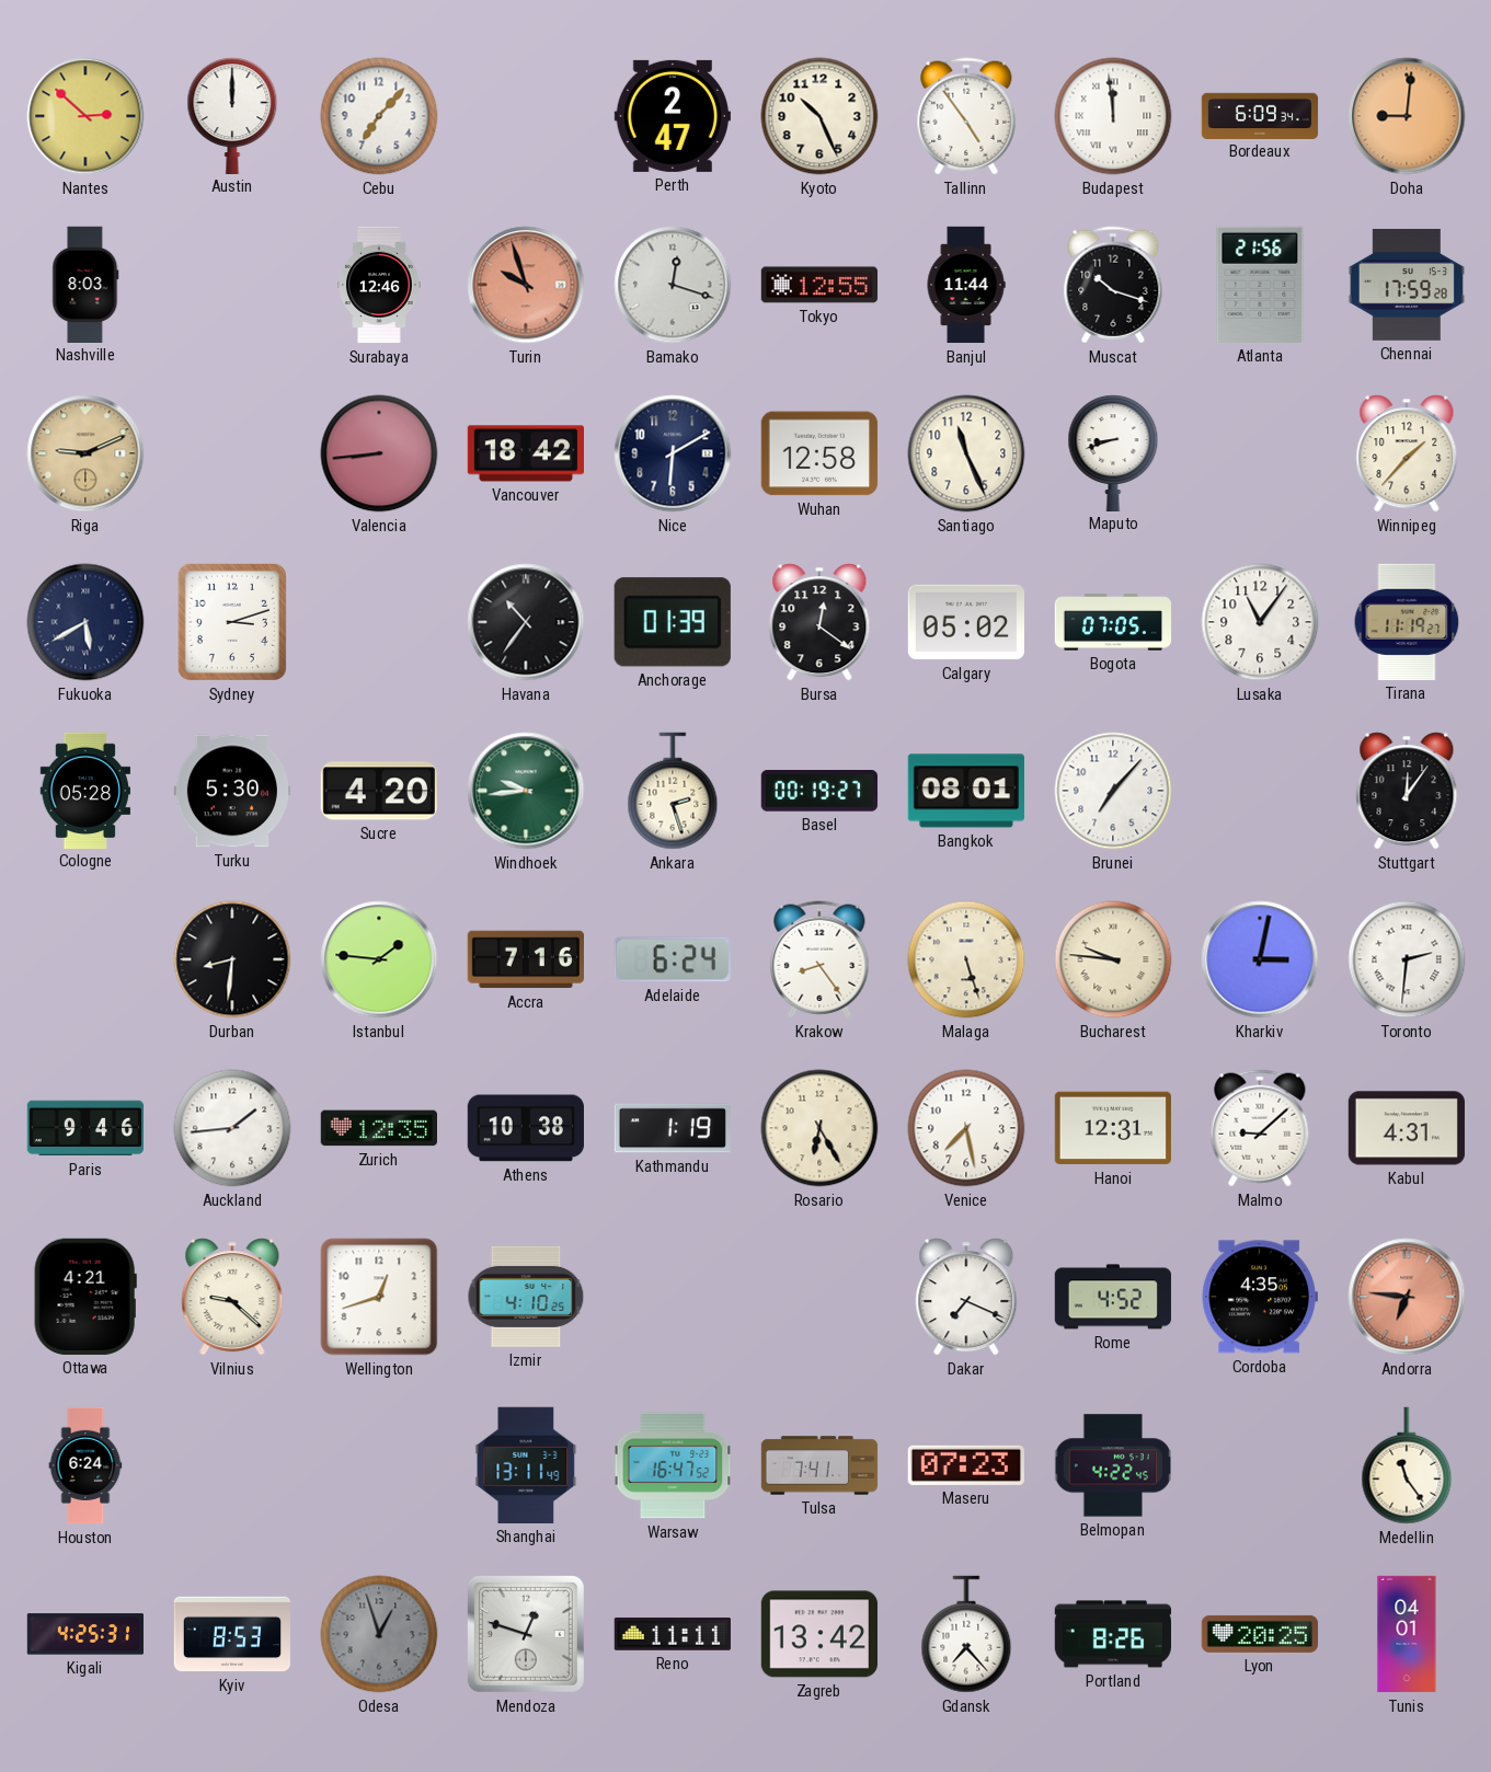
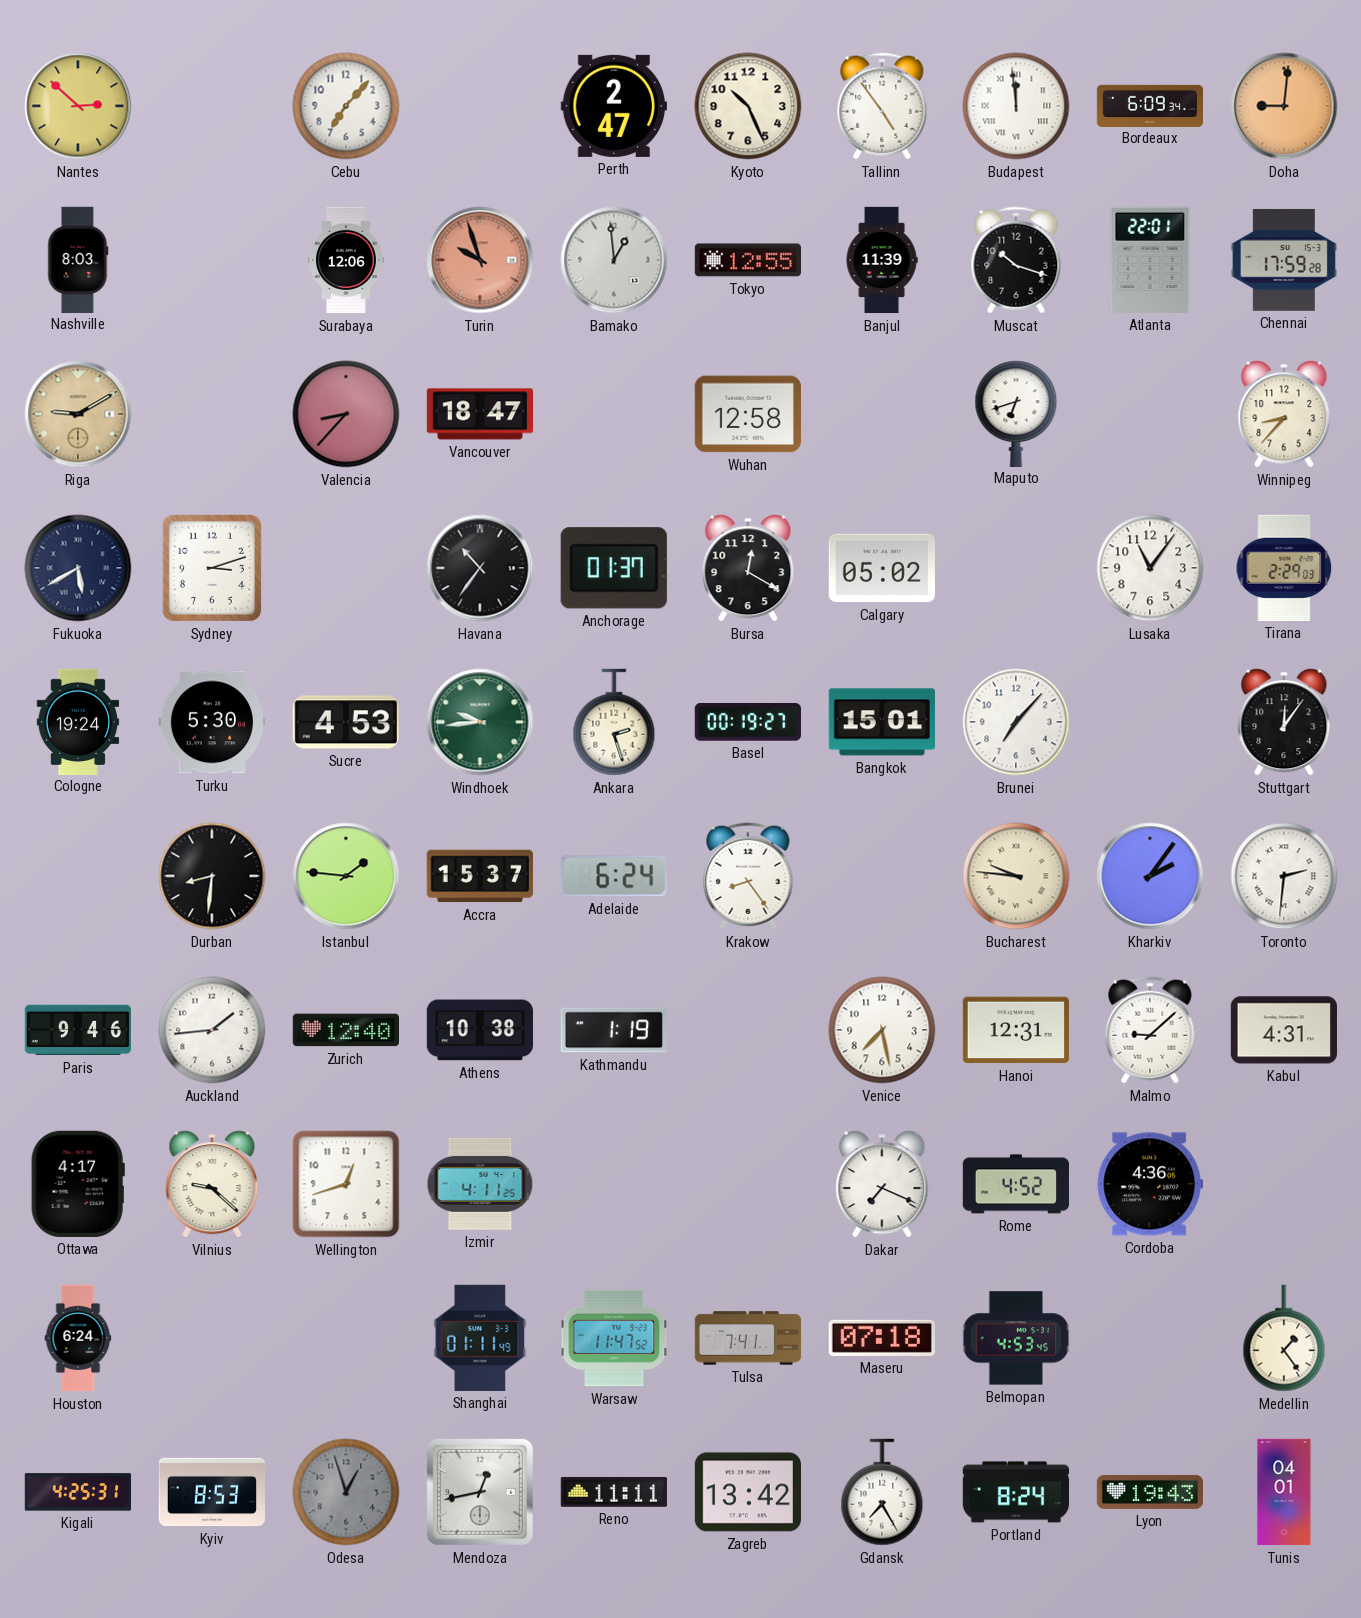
Austin: 12:00 -> none
Surabaya: 12:46 -> 12:06
Bamako: 12:18 -> 12:59
Banjul: 11:44 -> 11:39
Atlanta: 21:56 -> 22:01
Riga: 9:11 -> 9:10
Valencia: 8:44 -> 8:37
Vancouver: 18:42 -> 18:47
Nice: 6:10 -> none
Santiago: 11:26 -> none
Maputo: 8:42 -> 6:42
Winnipeg: 1:37 -> 8:37
Anchorage: 01:39 -> 01:37
Bursa: 12:21 -> 12:20
Bogota: 07:05 -> none
Tirana: 11:19 -> 2:29
Cologne: 05:28 -> 19:24
Sucre: 4:20 -> 4:53
Bangkok: 08:01 -> 15:01
Accra: 7:16 -> 15:37
Malaga: 5:27 -> none
Kharkiv: 3:02 -> 2:06
Zurich: 12:35 -> 12:40
Rosario: 6:25 -> none
Ottawa: 4:21 -> 4:17
Izmir: 4:10 -> 4:11
Cordoba: 4:35 -> 4:36
Andorra: 6:46 -> none
Shanghai: 13:11 -> 01:11
Warsaw: 16:47 -> 11:47
Maseru: 07:23 -> 07:18
Belmopan: 4:22 -> 4:53
Medellin: 11:24 -> 1:24
Mendoza: 12:48 -> 12:43
Gdansk: 7:23 -> 7:25
Portland: 8:26 -> 8:24
Lyon: 20:25 -> 19:43
